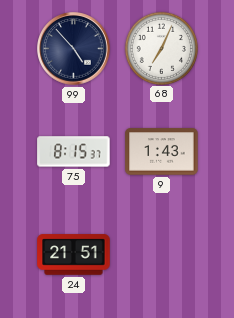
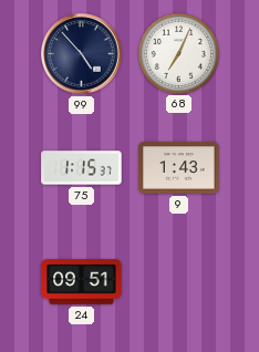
75: 8:15 -> 1:15
24: 21:51 -> 09:51
